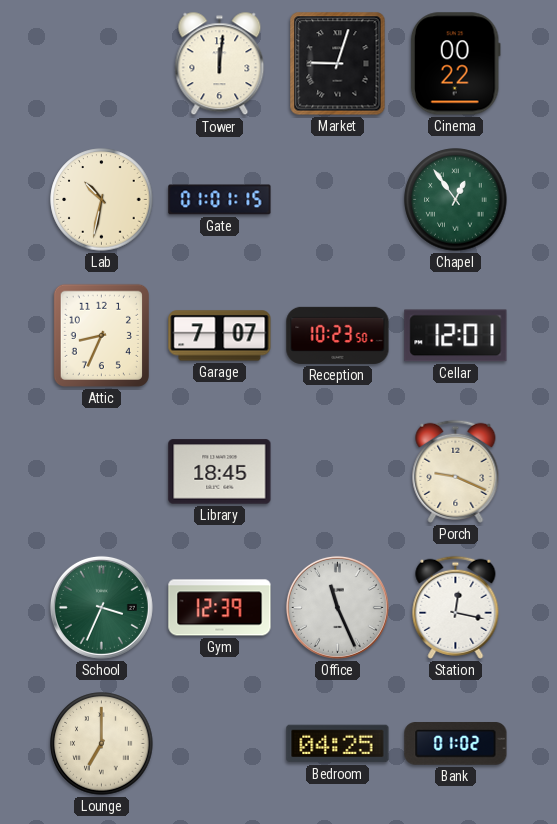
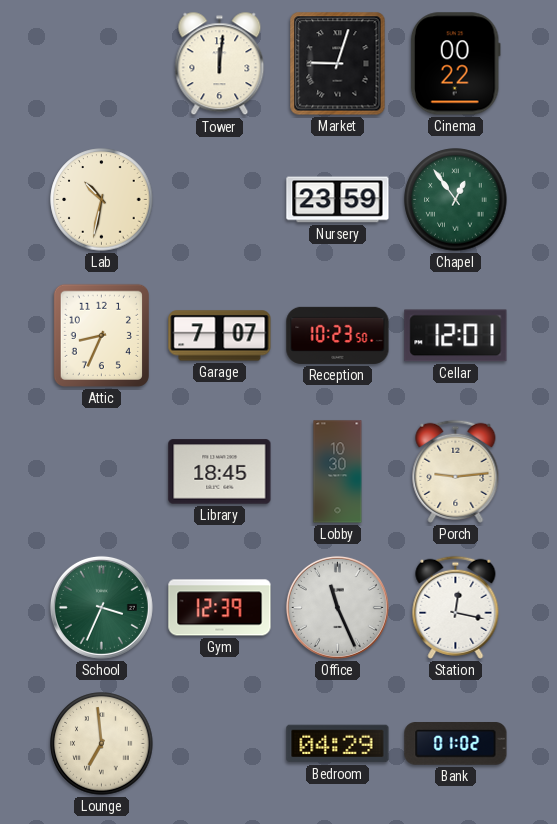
Gate: 01:01 -> none
Nursery: none -> 23:59
Lobby: none -> 10:30
Porch: 9:19 -> 9:14
Lounge: 7:00 -> 6:59
Bedroom: 04:25 -> 04:29
